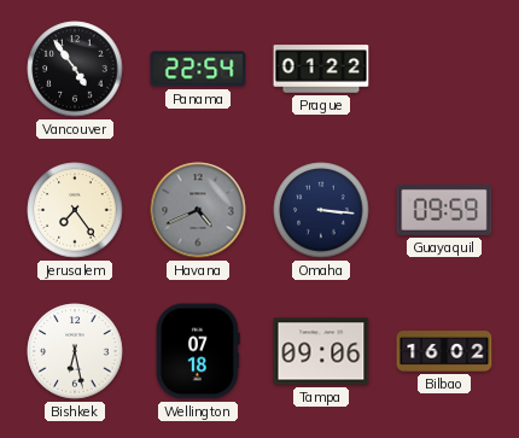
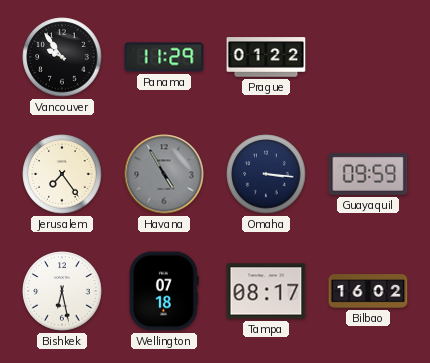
Vancouver: 4:54 -> 9:54
Panama: 22:54 -> 11:29
Havana: 4:41 -> 4:55
Tampa: 09:06 -> 08:17
